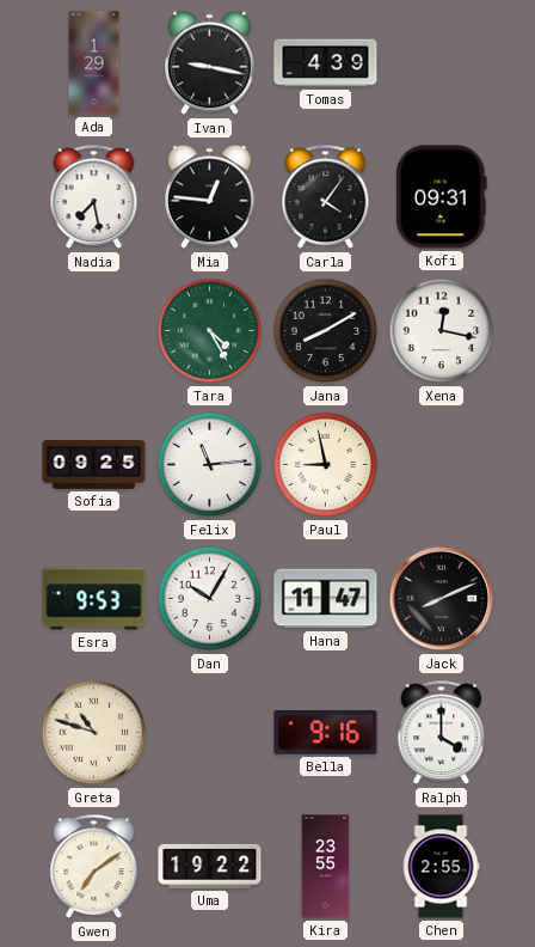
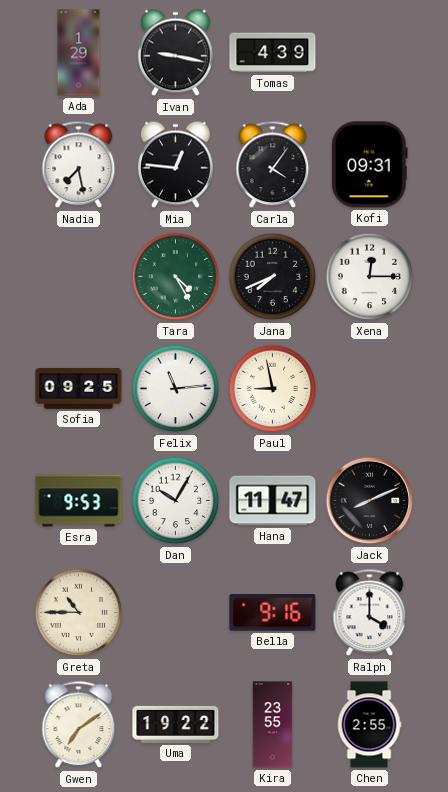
Jana: 8:10 -> 7:41
Xena: 12:17 -> 12:15
Greta: 10:48 -> 10:45
